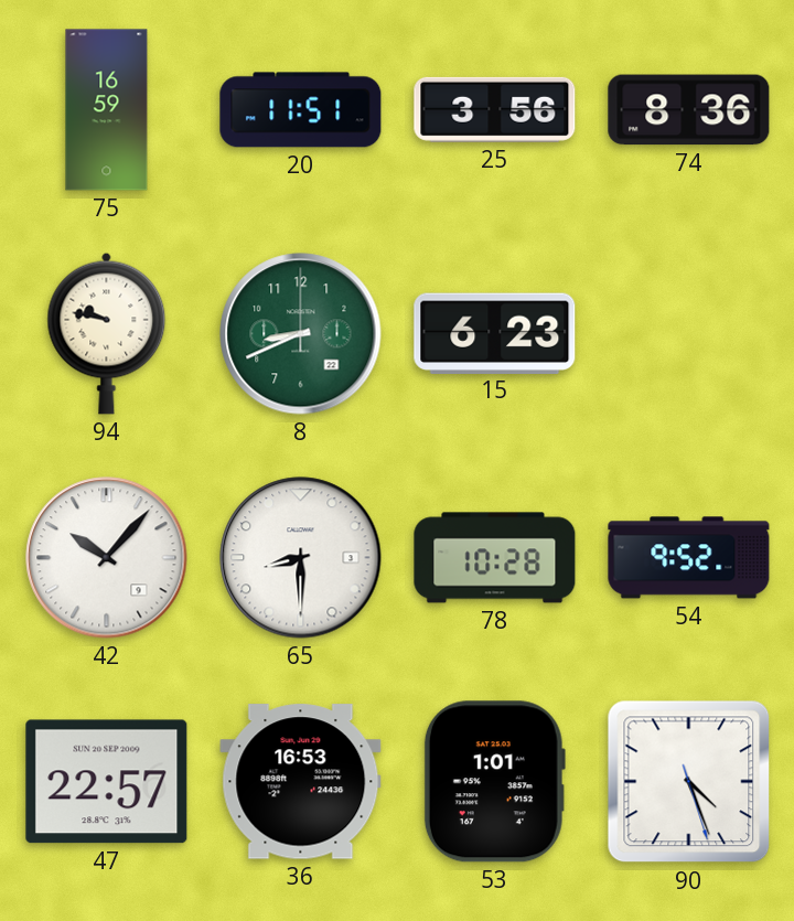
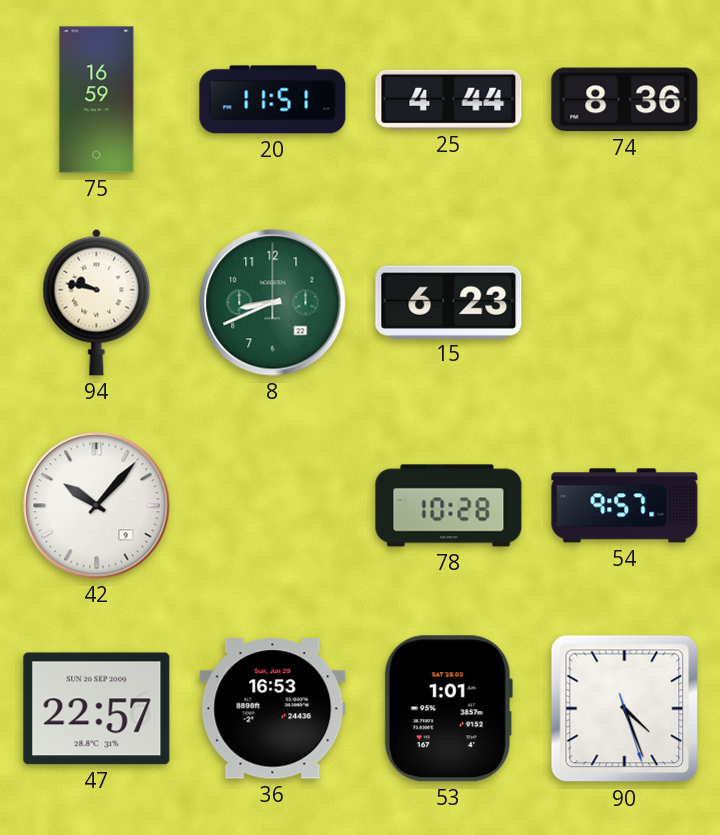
25: 3:56 -> 4:44
65: 8:30 -> none
54: 9:52 -> 9:57
